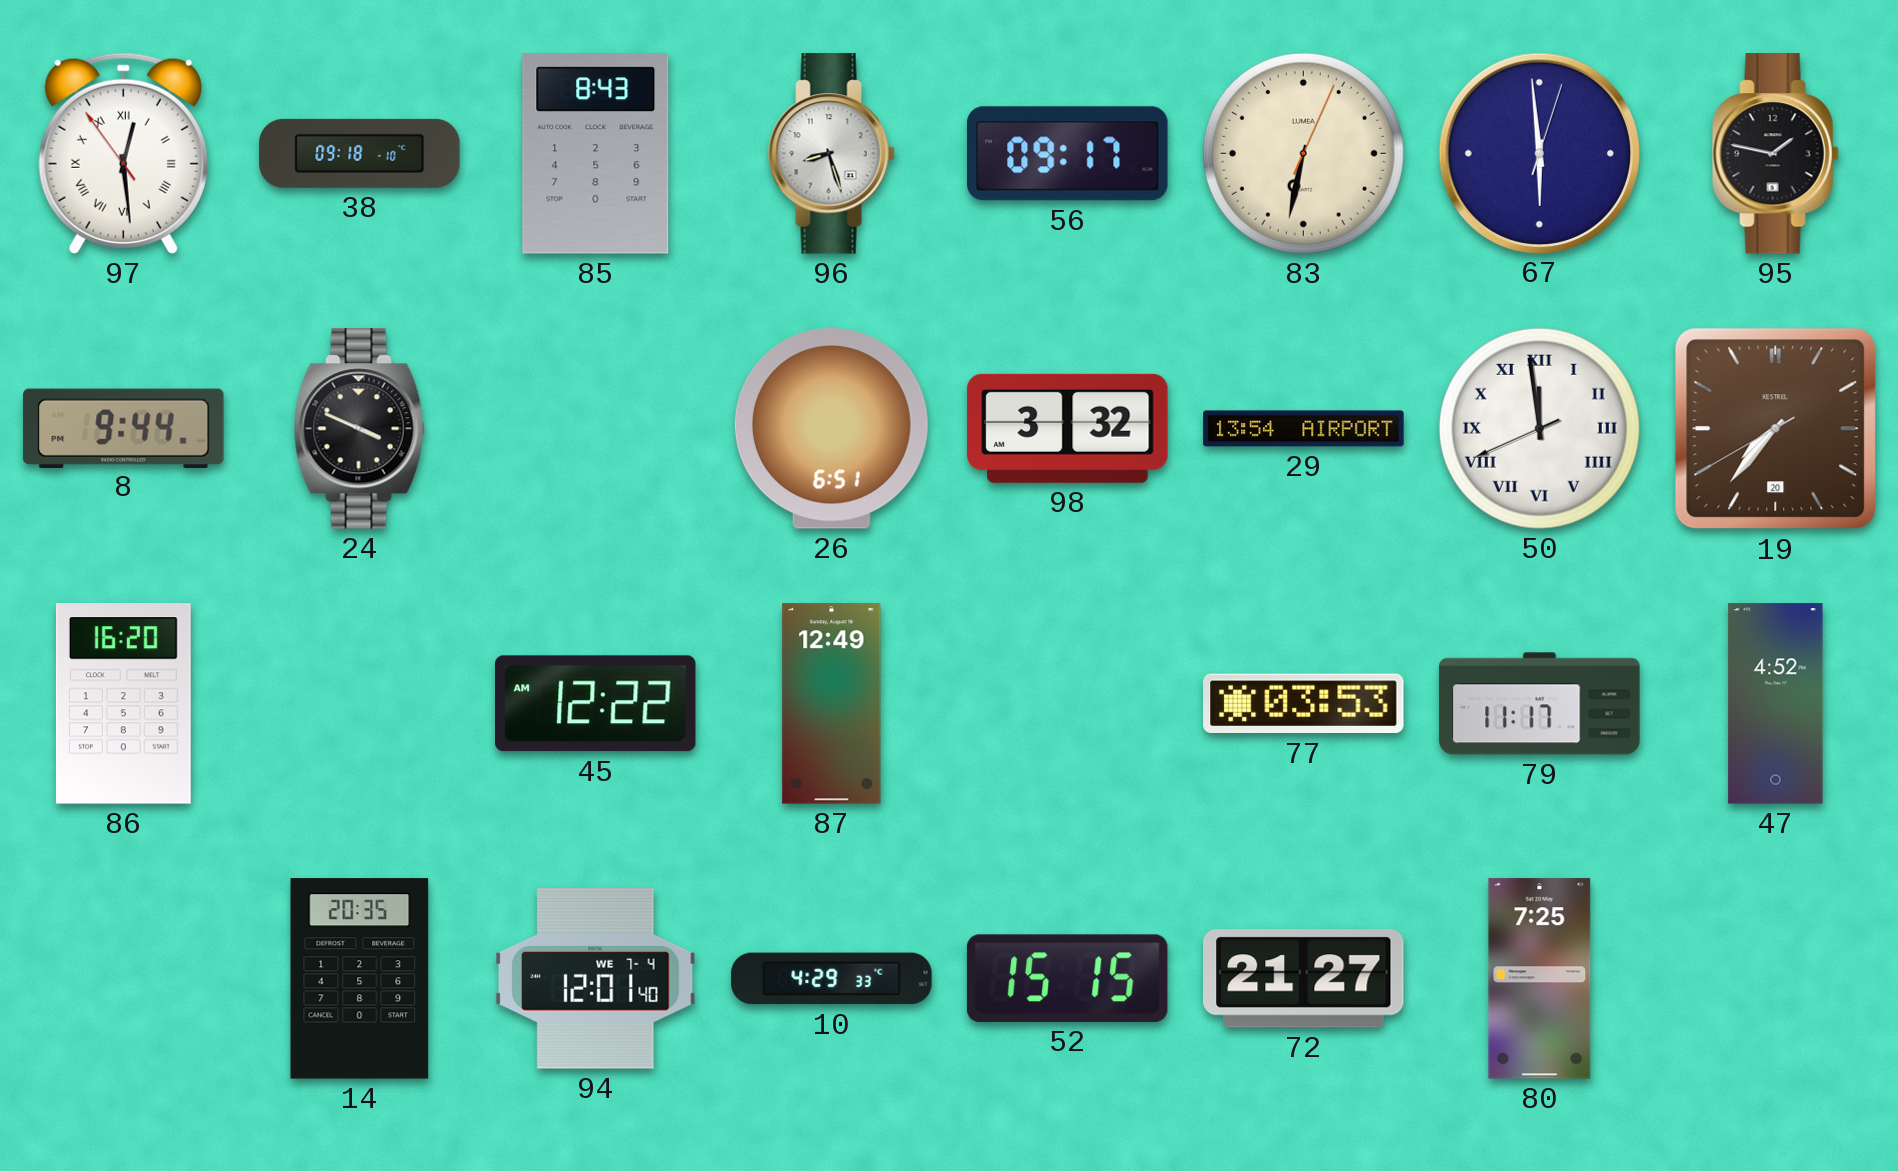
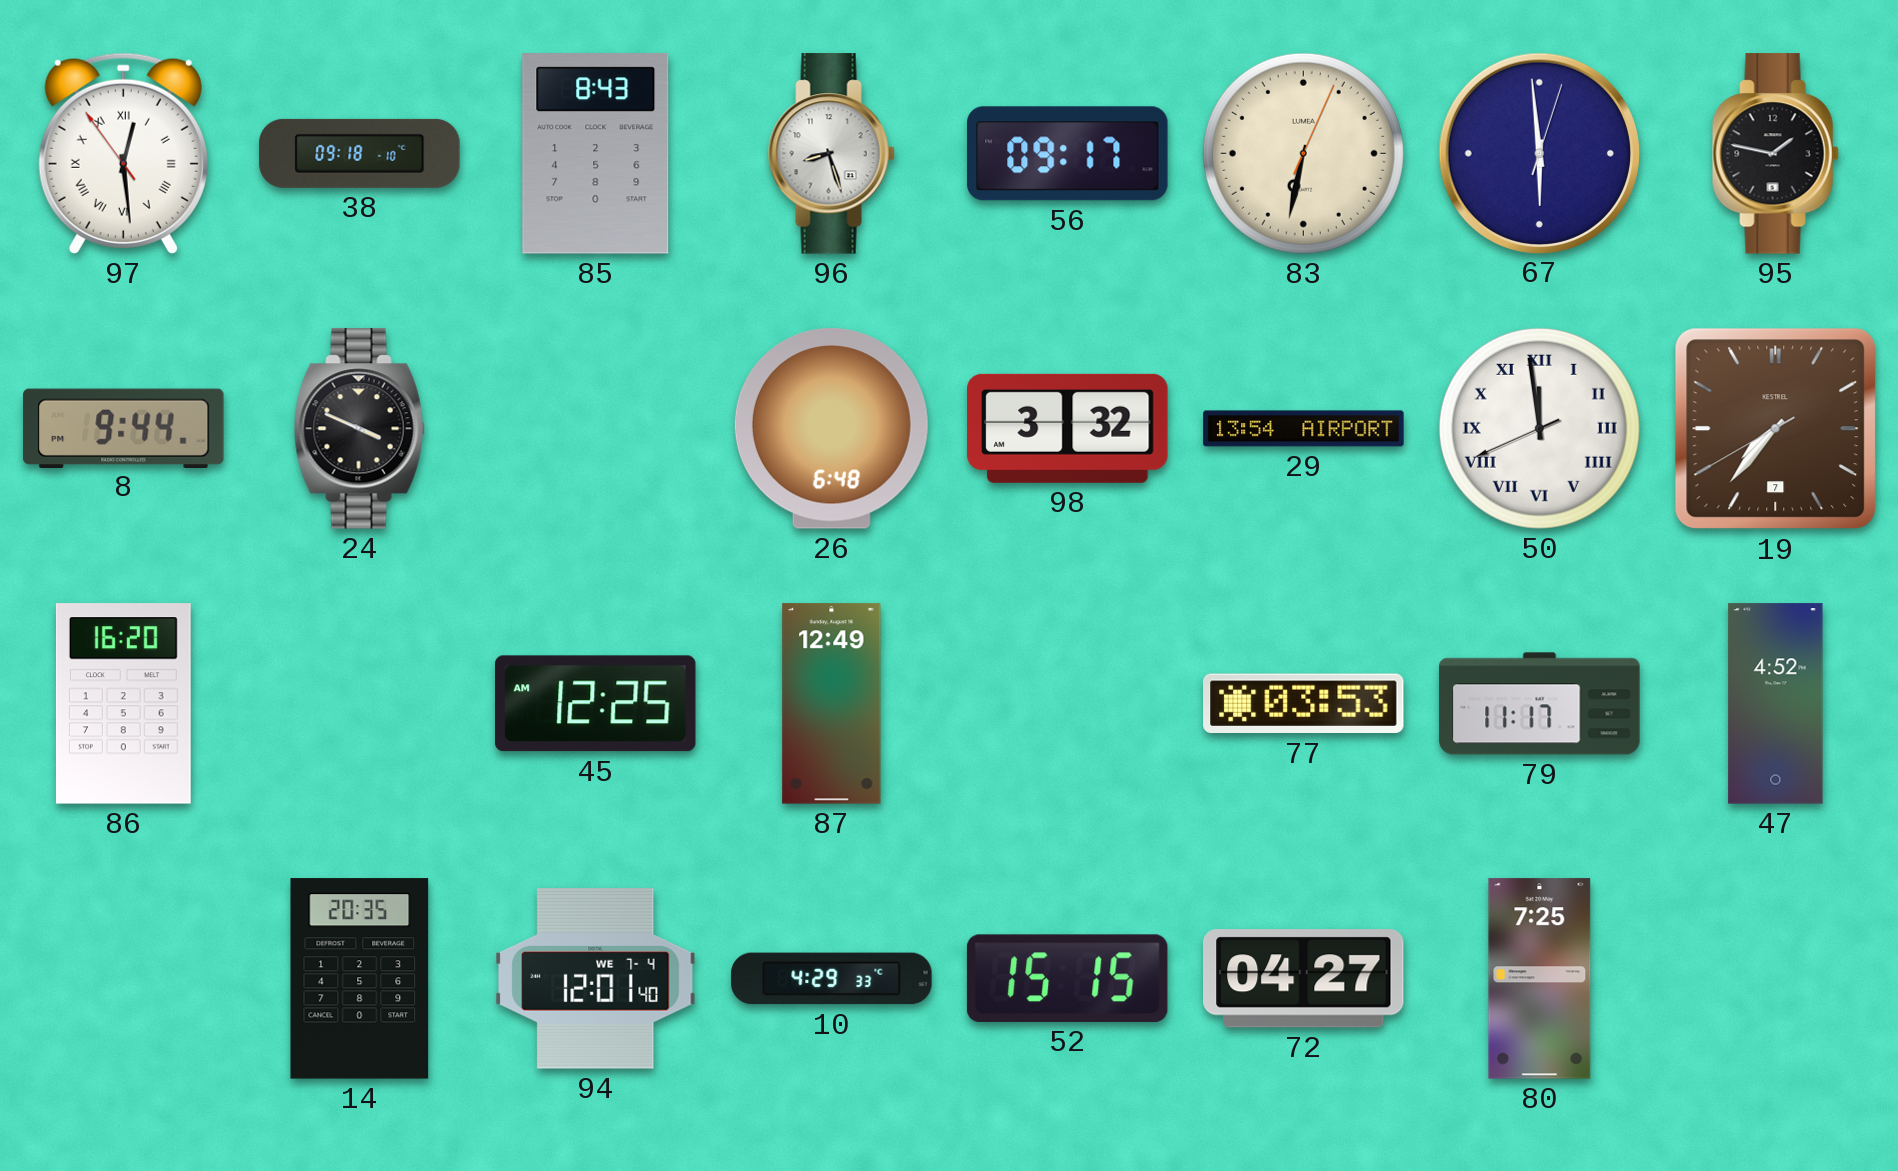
26: 6:51 -> 6:48
19 date: 20 -> 7
45: 12:22 -> 12:25
72: 21:27 -> 04:27
